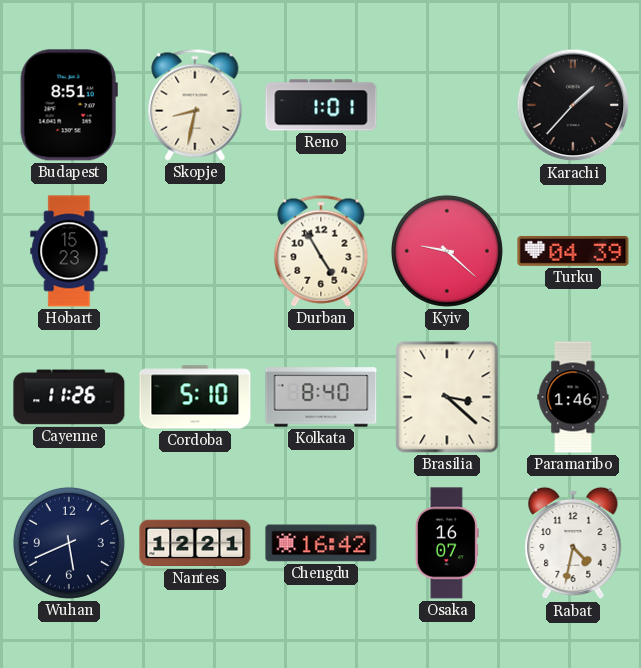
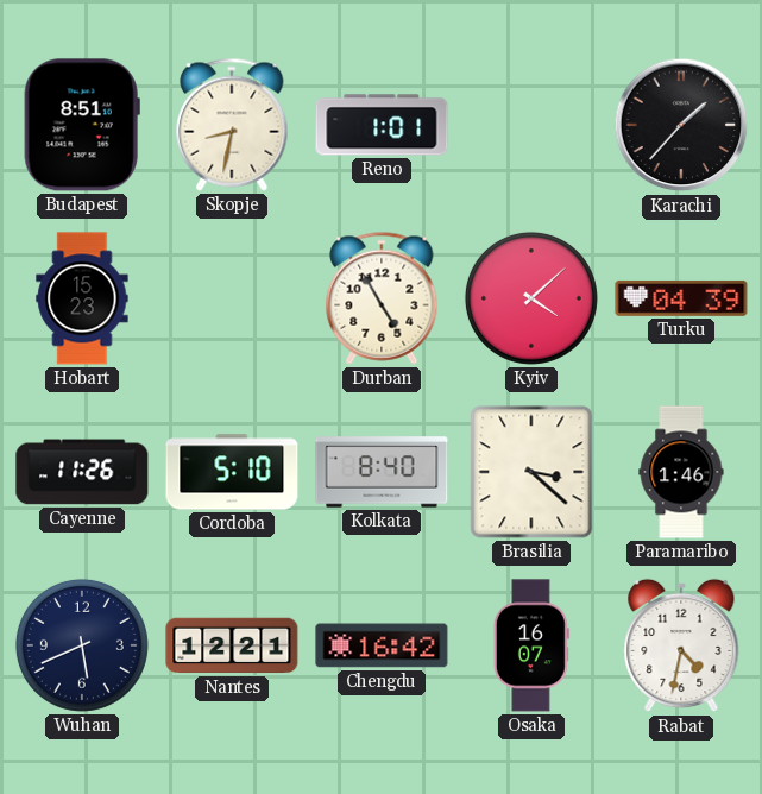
Kyiv: 9:22 -> 4:08
